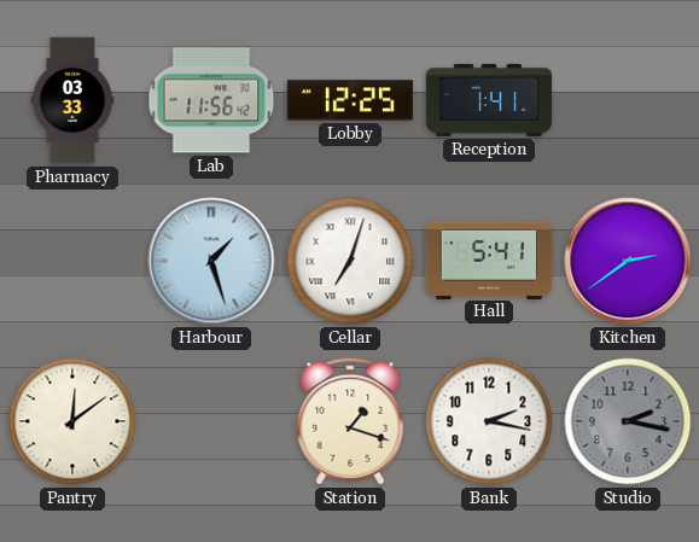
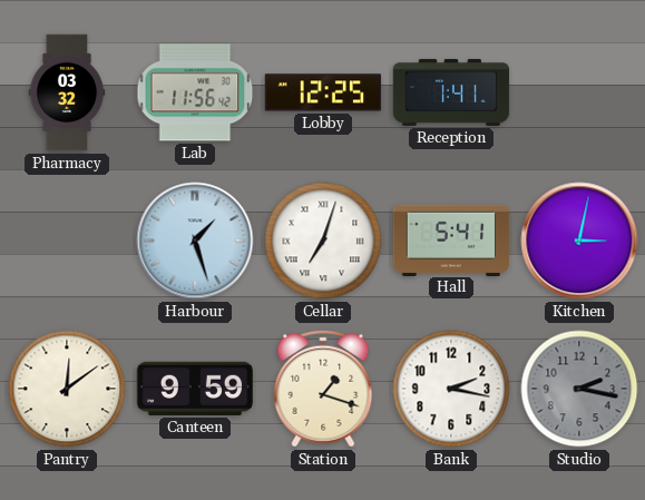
Pharmacy: 03:33 -> 03:32
Kitchen: 2:39 -> 3:02
Canteen: none -> 9:59
